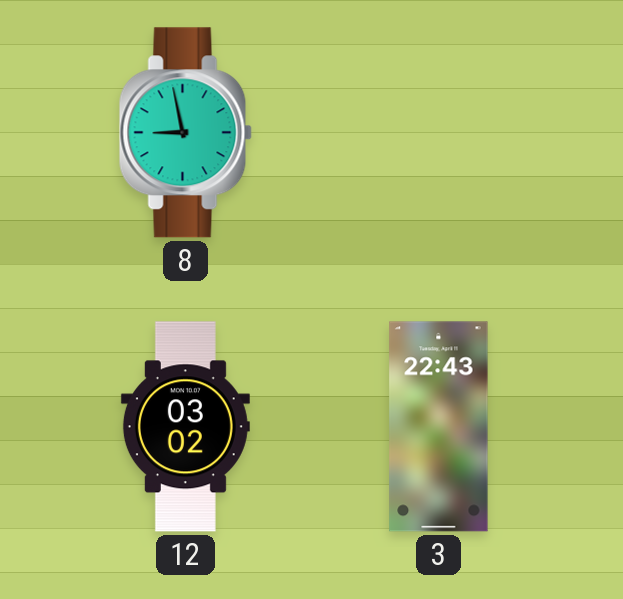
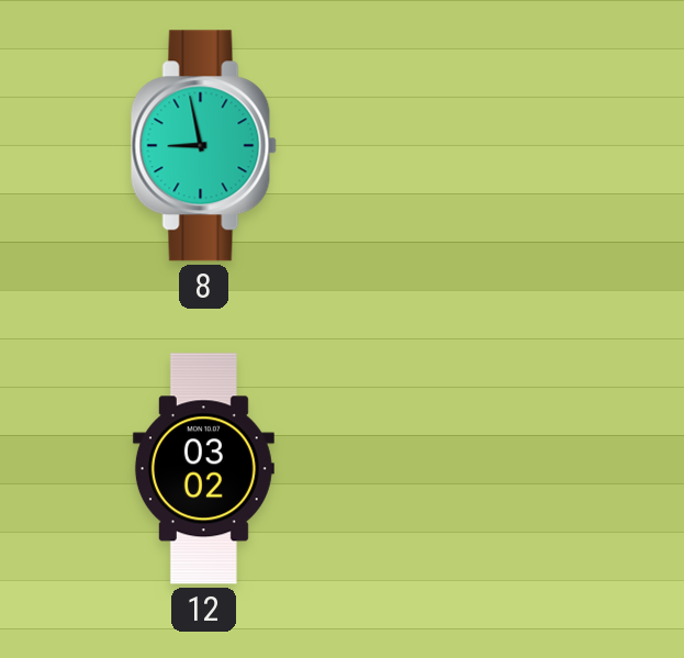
3: 22:43 -> none
